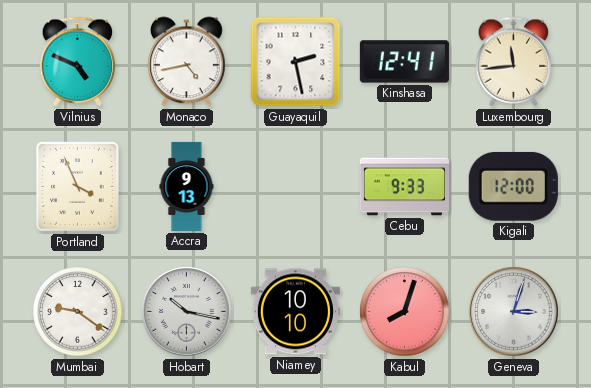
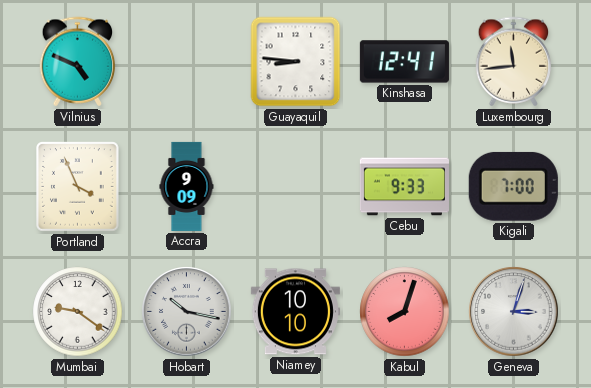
Monaco: 4:43 -> none
Guayaquil: 2:28 -> 8:46
Accra: 9:13 -> 9:09
Kigali: 12:00 -> 7:00
